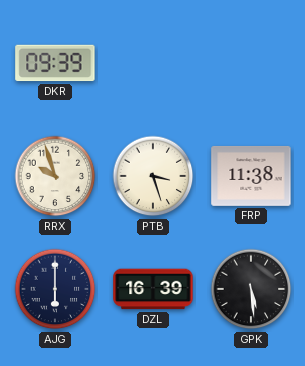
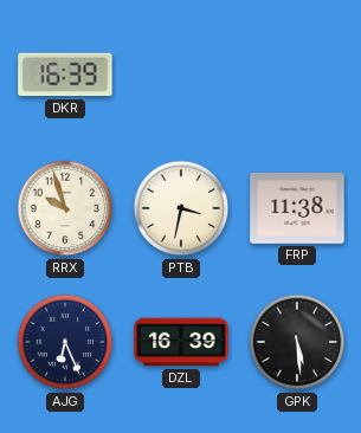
DKR: 09:39 -> 16:39
PTB: 3:27 -> 3:32
AJG: 6:00 -> 6:26
